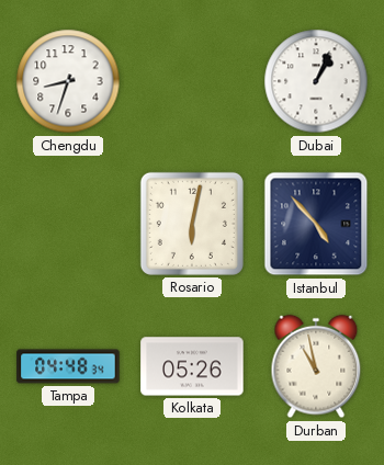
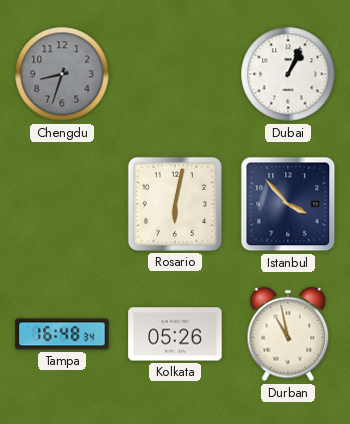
Chengdu dial: white -> grey
Istanbul: 4:53 -> 3:53
Tampa: 04:48 -> 16:48
